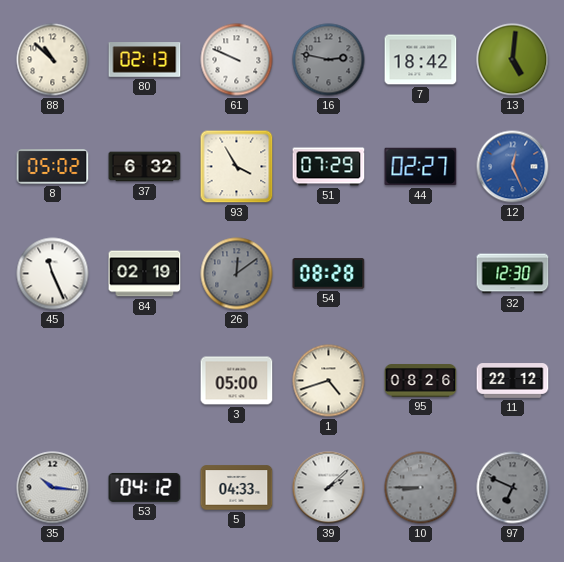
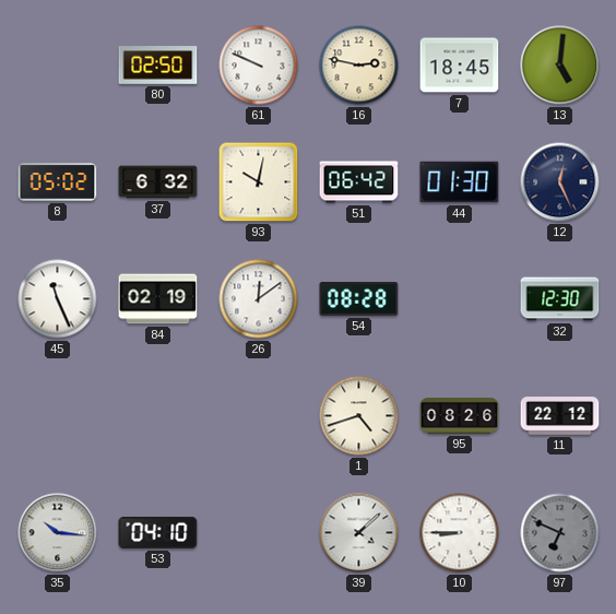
88: 10:52 -> none
80: 02:13 -> 02:50
16 dial: grey -> cream
7: 18:42 -> 18:45
93: 3:55 -> 10:02
51: 07:29 -> 06:42
44: 02:27 -> 01:30
12 dial: blue -> navy
26 dial: grey -> white
3: 05:00 -> none
53: 04:12 -> 04:10
5: 04:33 -> none
39: 2:08 -> 4:08
10 dial: grey -> white
